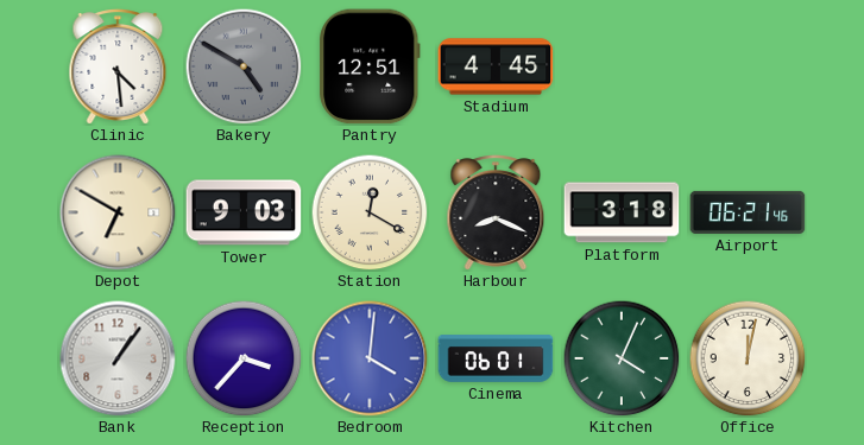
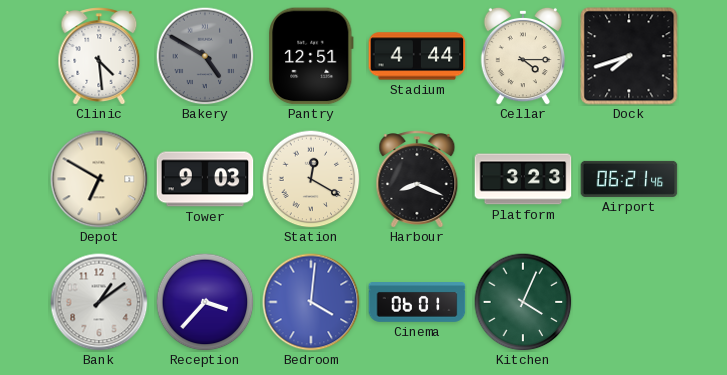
Stadium: 4:45 -> 4:44
Cellar: none -> 4:15
Dock: none -> 7:42
Platform: 3:18 -> 3:23
Bank: 1:06 -> 1:09
Office: 12:02 -> none
